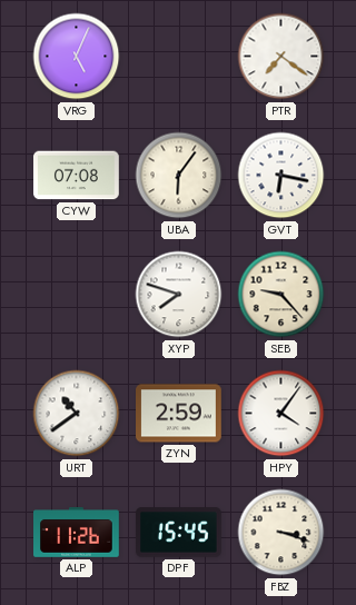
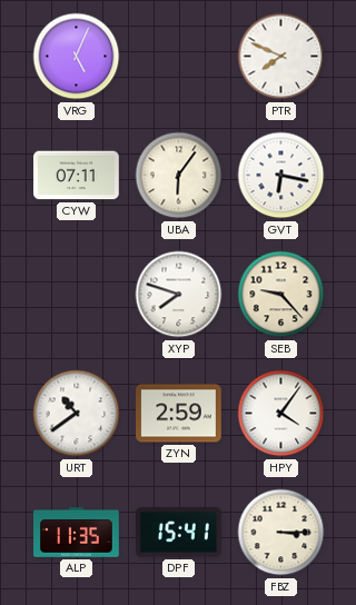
PTR: 7:21 -> 7:49
CYW: 07:08 -> 07:11
ALP: 11:26 -> 11:35
DPF: 15:45 -> 15:41
FBZ: 3:18 -> 3:15
